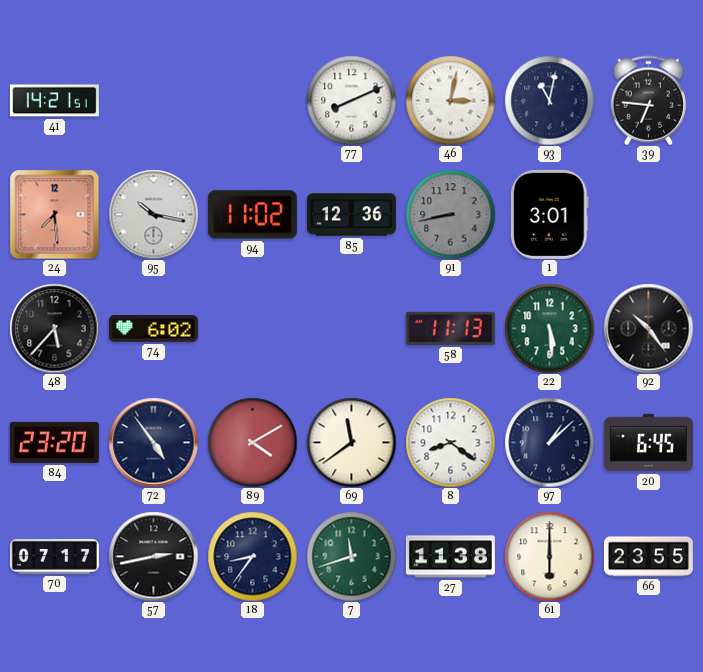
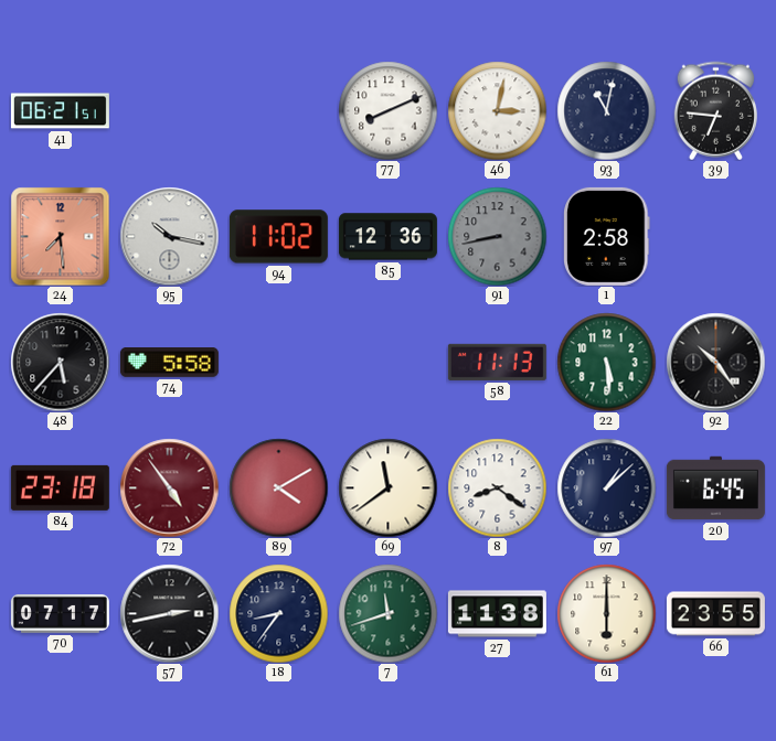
41: 14:21 -> 06:21
1: 3:01 -> 2:58
74: 6:02 -> 5:58
84: 23:20 -> 23:18
72 dial: navy -> burgundy
